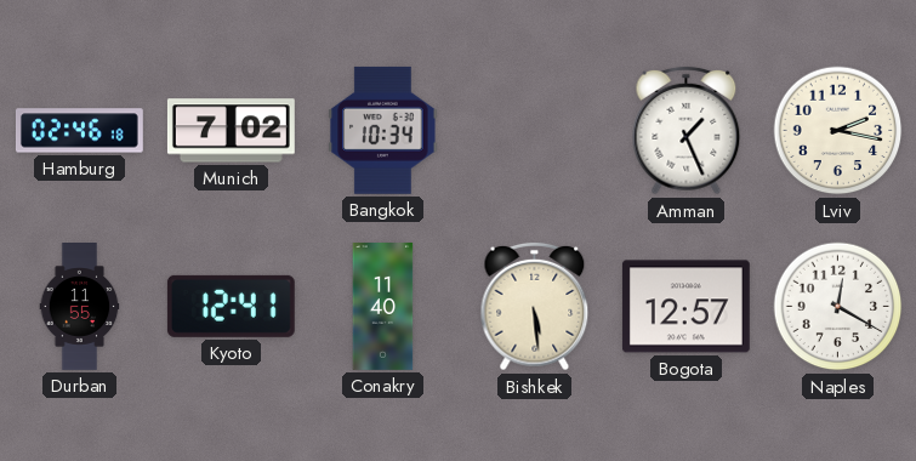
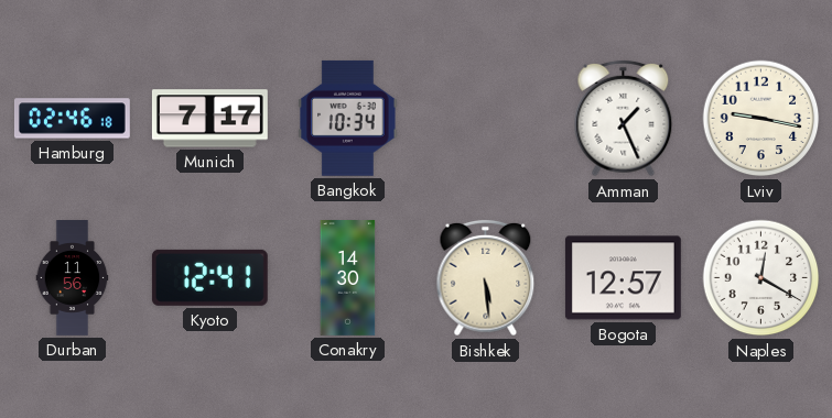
Munich: 7:02 -> 7:17
Lviv: 2:17 -> 9:17
Durban: 11:55 -> 11:56
Conakry: 11:40 -> 14:30
